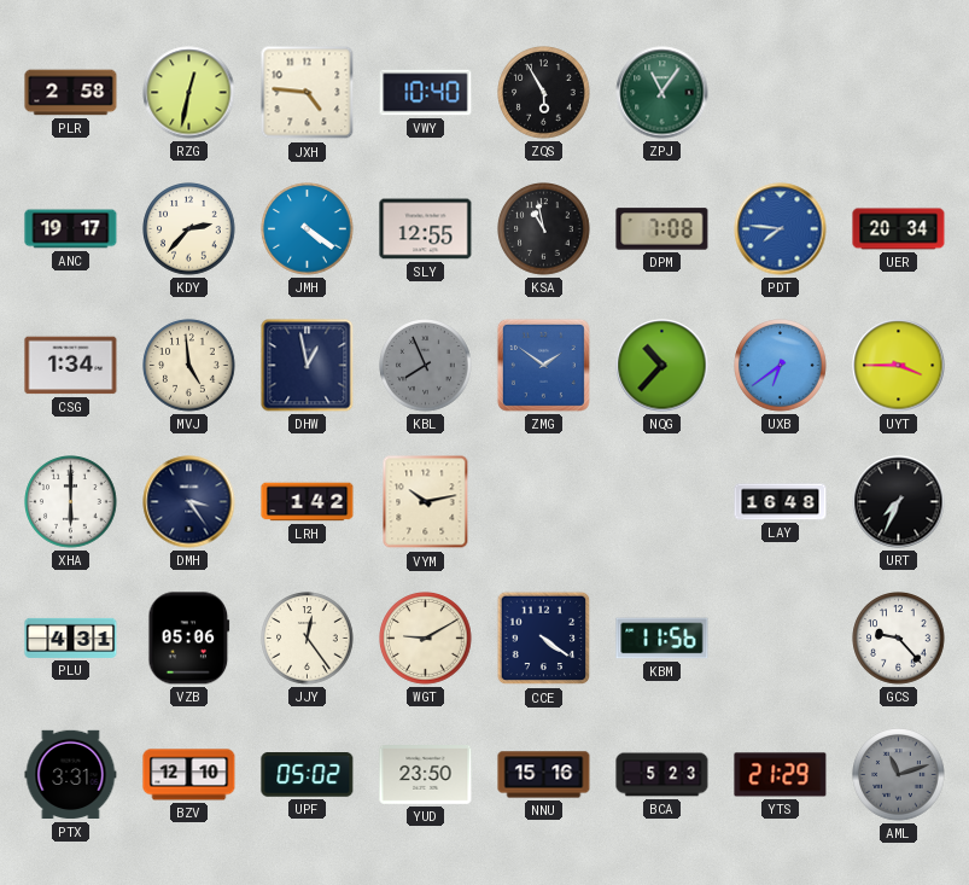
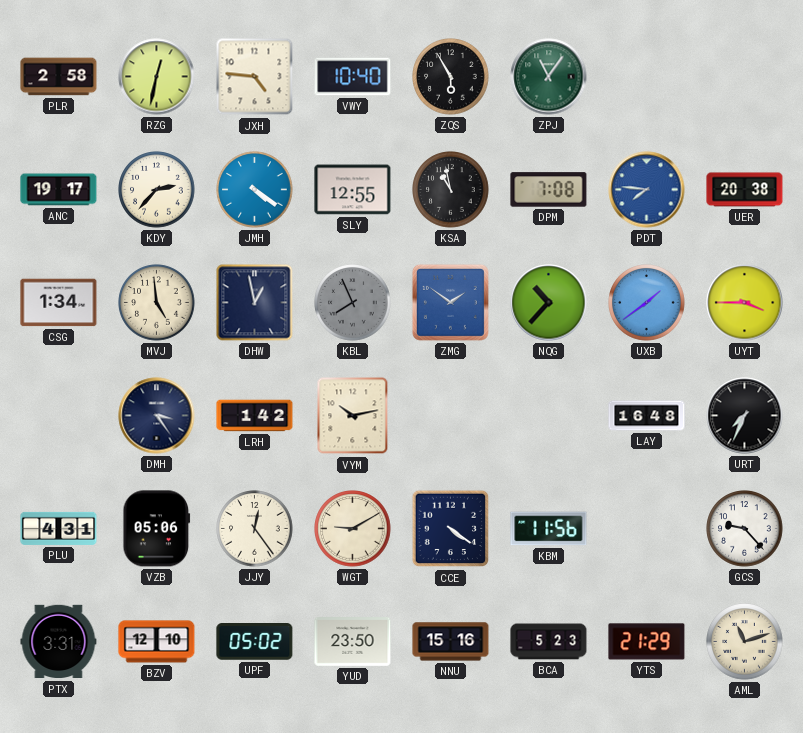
UER: 20:34 -> 20:38
UXB: 6:39 -> 1:39
XHA: 6:00 -> none
AML dial: grey -> cream
